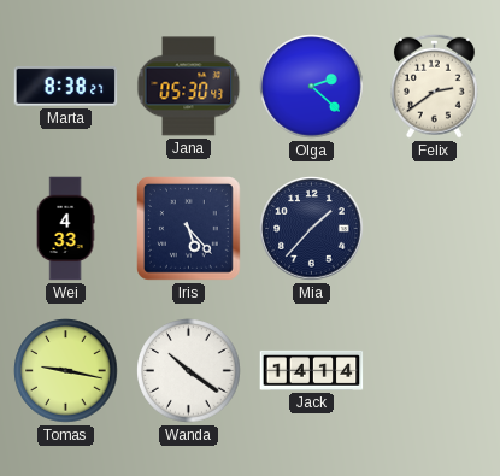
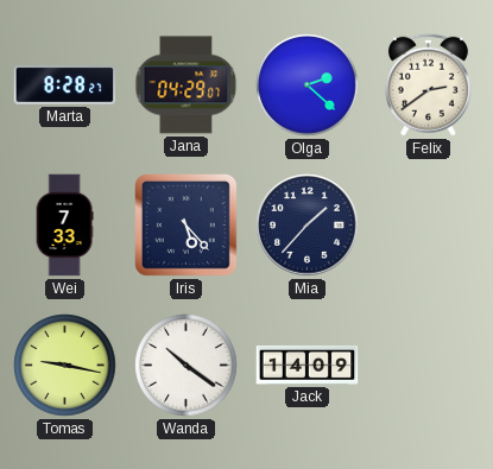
Marta: 8:38 -> 8:28
Jana: 05:30 -> 04:29
Wei: 4:33 -> 7:33
Jack: 14:14 -> 14:09
